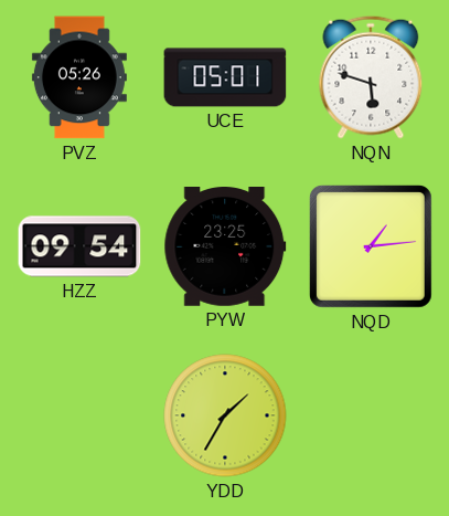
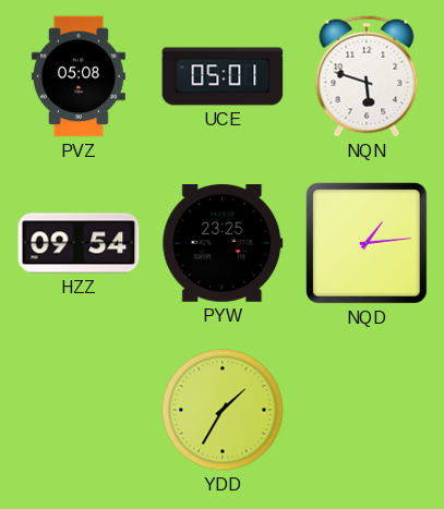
PVZ: 05:26 -> 05:08
